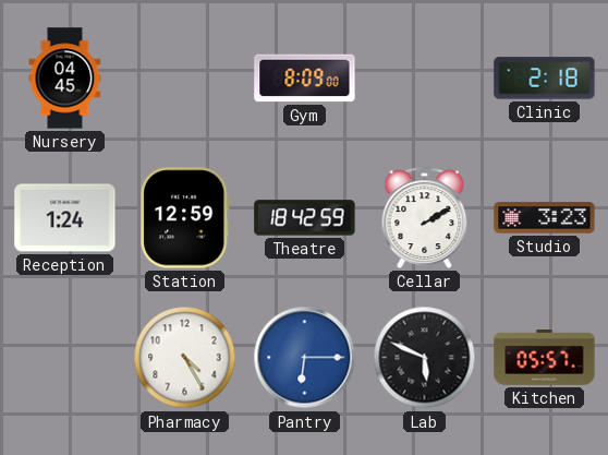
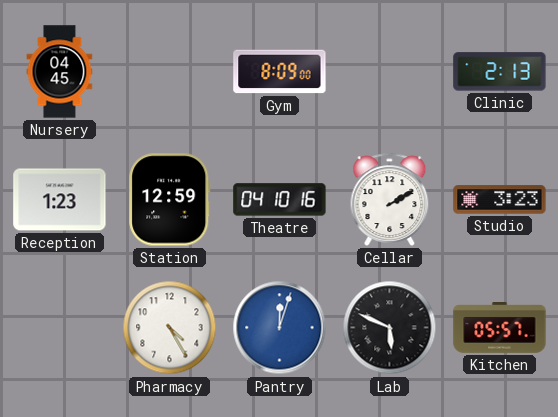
Clinic: 2:18 -> 2:13
Reception: 1:24 -> 1:23
Theatre: 18:42 -> 04:10
Pantry: 6:15 -> 12:03
